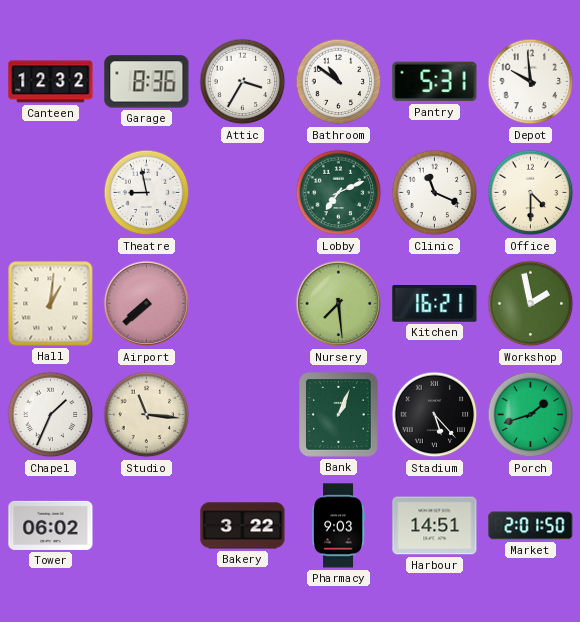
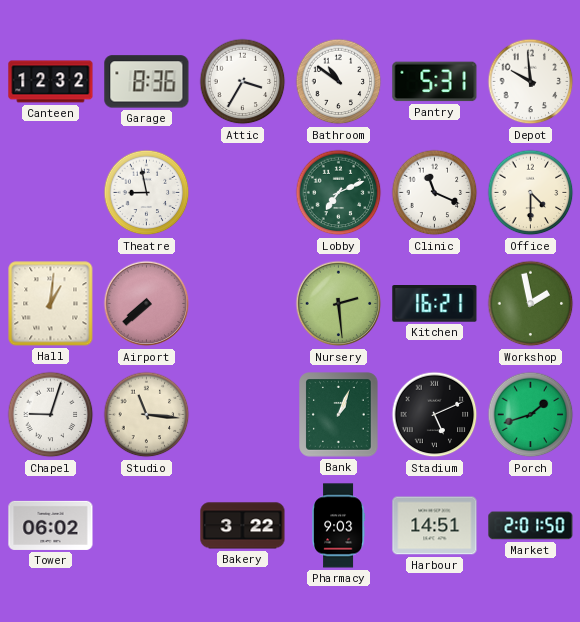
Nursery: 7:29 -> 2:29
Chapel: 1:34 -> 9:03
Stadium: 5:23 -> 5:11
